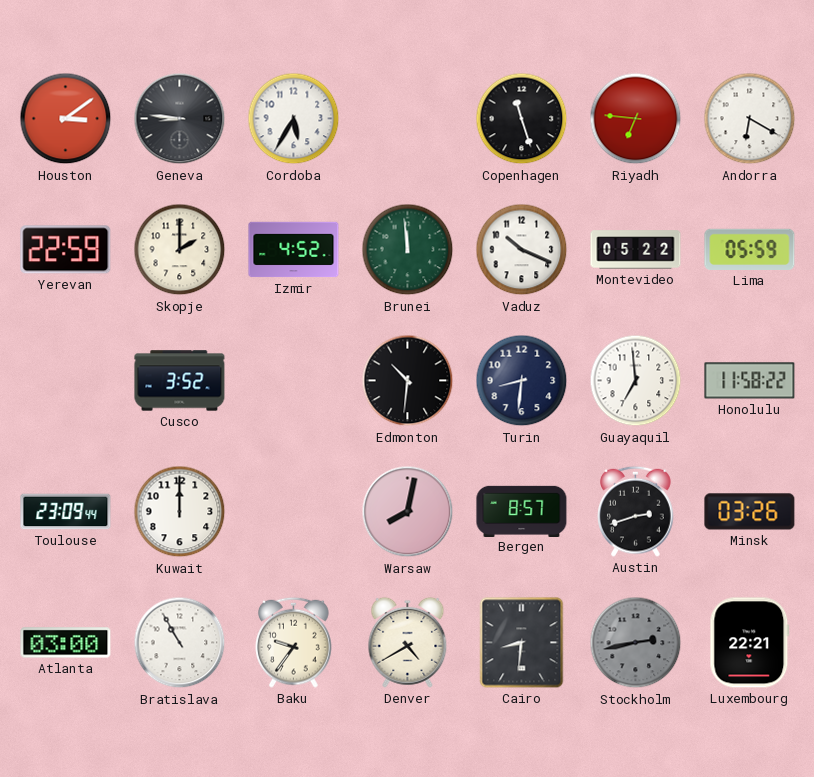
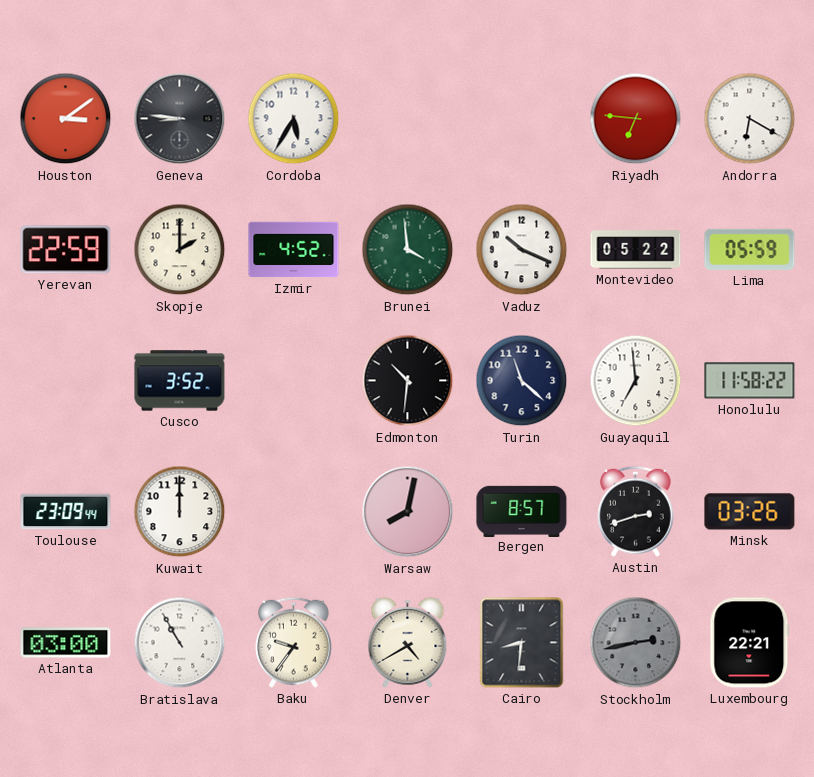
Copenhagen: 11:27 -> none
Brunei: 11:59 -> 3:59
Turin: 8:31 -> 11:22
